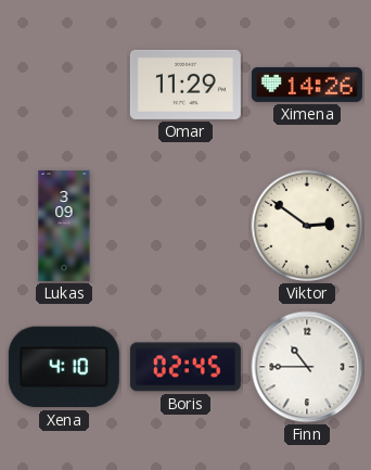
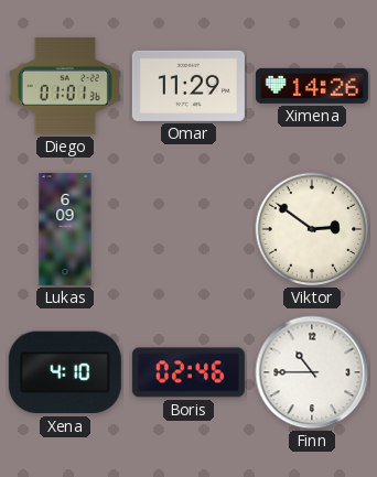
Diego: none -> 01:01
Lukas: 3:09 -> 6:09
Boris: 02:45 -> 02:46
